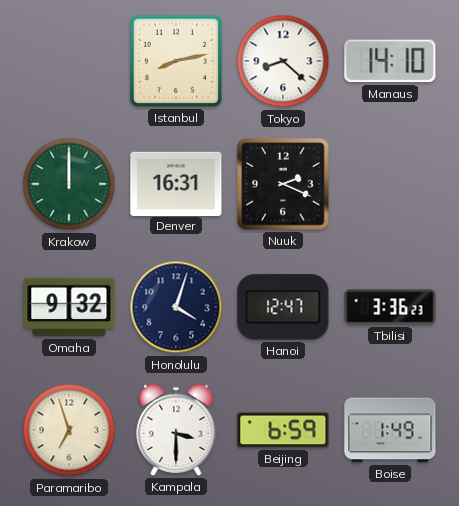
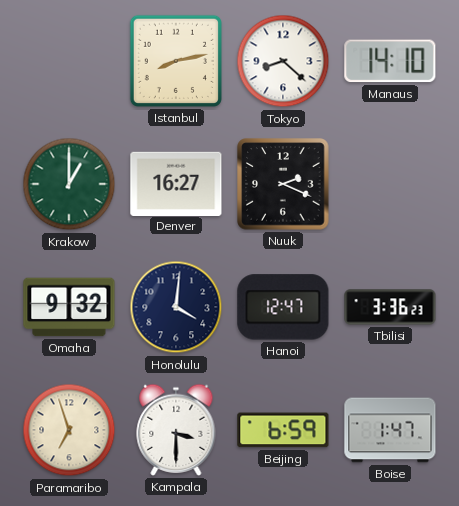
Krakow: 12:00 -> 1:00
Denver: 16:31 -> 16:27
Honolulu: 4:03 -> 4:01
Boise: 1:49 -> 1:47
